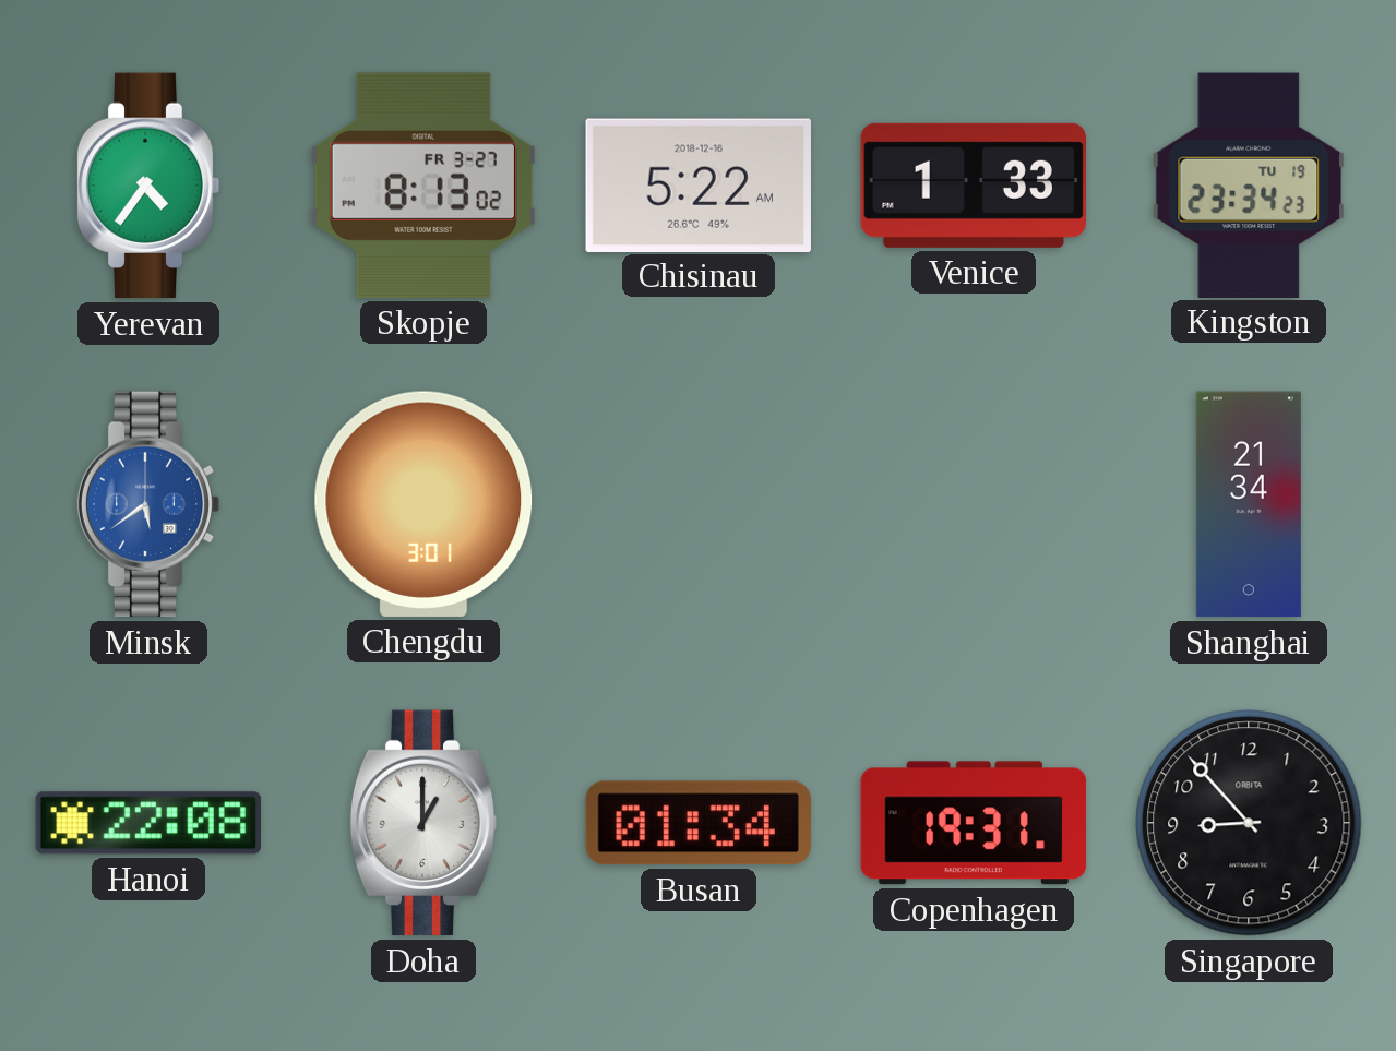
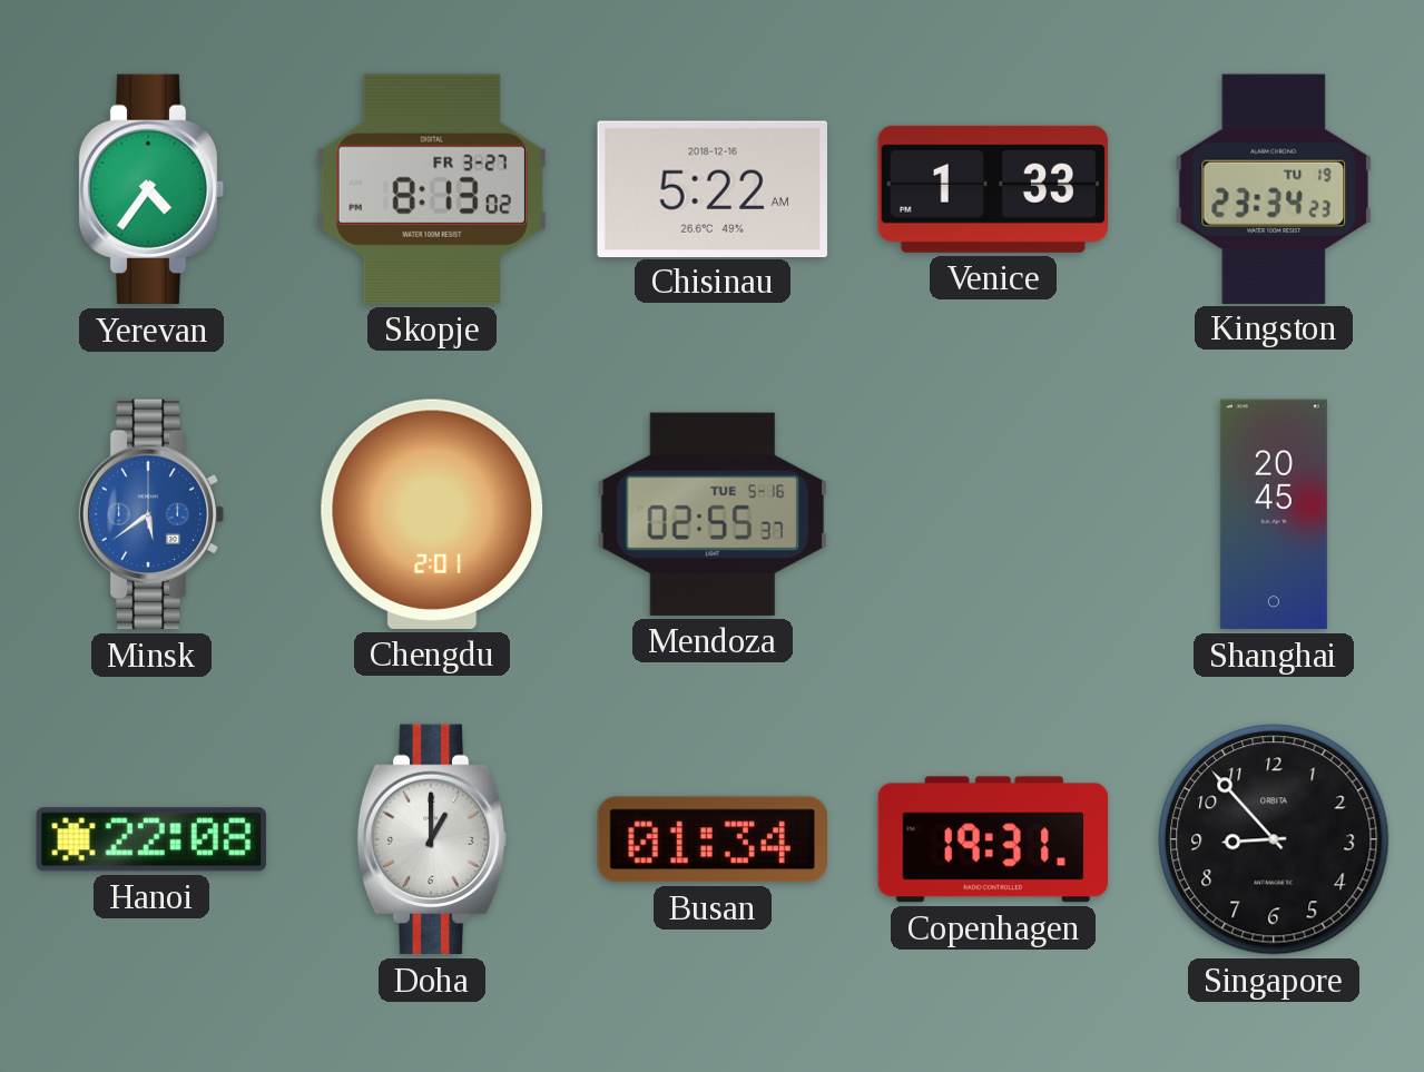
Chengdu: 3:01 -> 2:01
Mendoza: none -> 02:55
Shanghai: 21:34 -> 20:45
